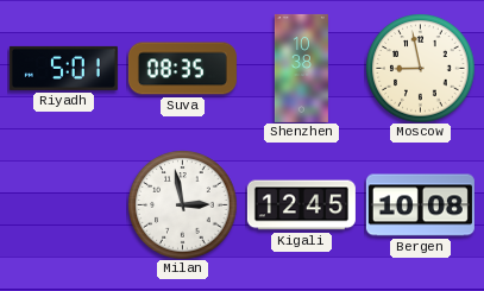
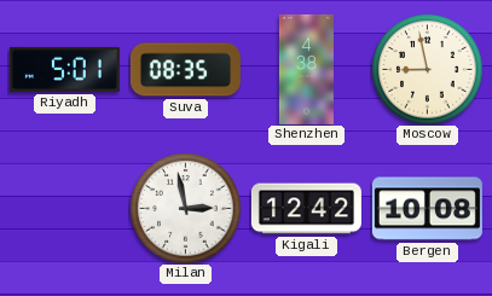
Shenzhen: 10:38 -> 4:38
Kigali: 12:45 -> 12:42
